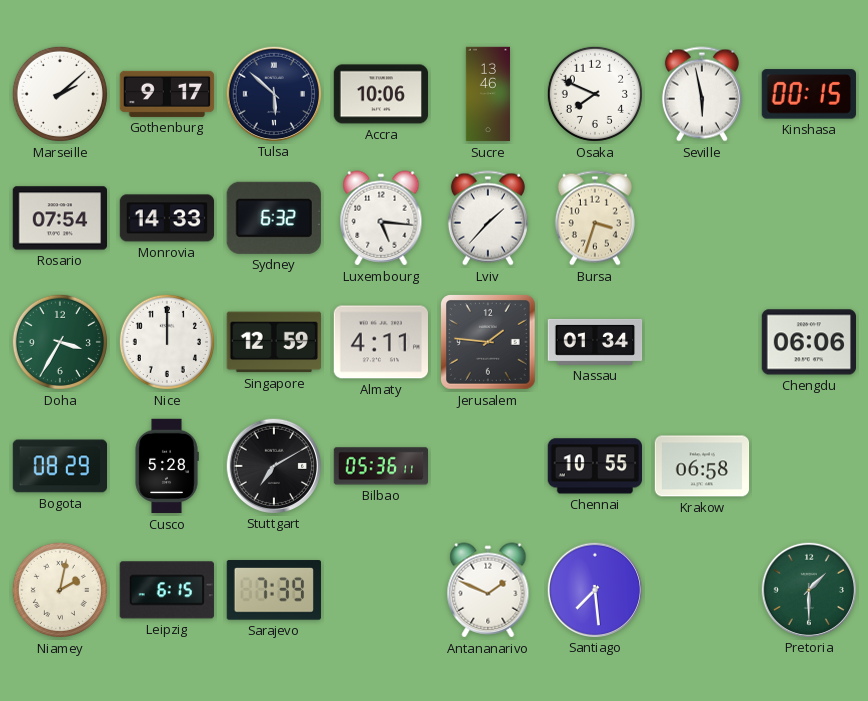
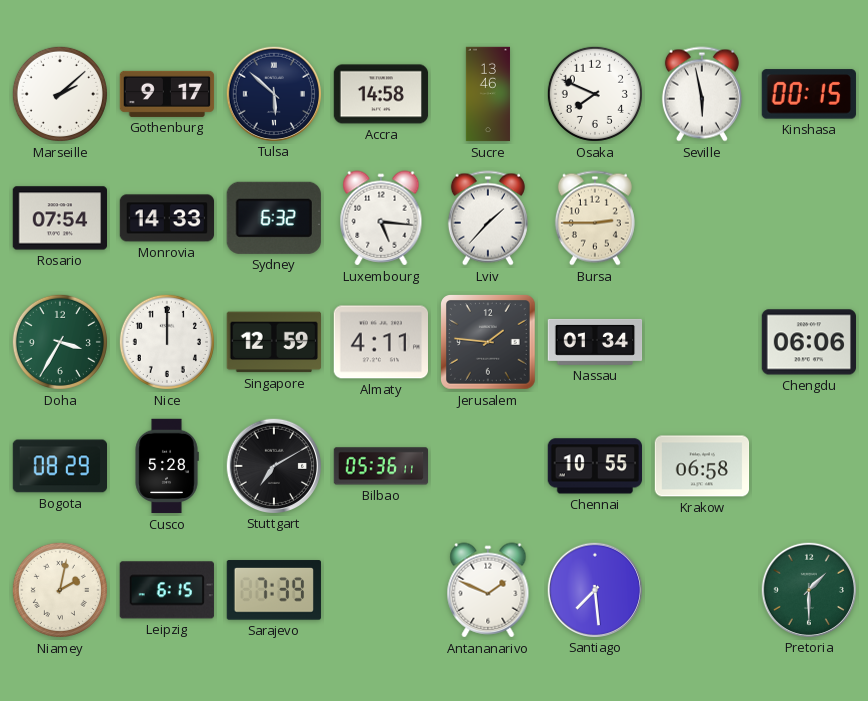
Accra: 10:06 -> 14:58
Bursa: 3:33 -> 2:45
